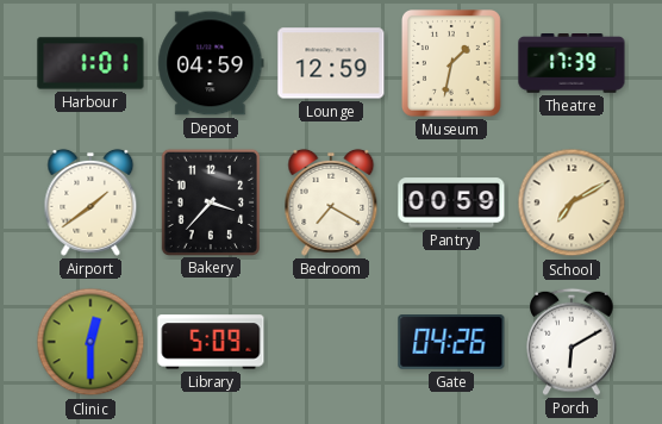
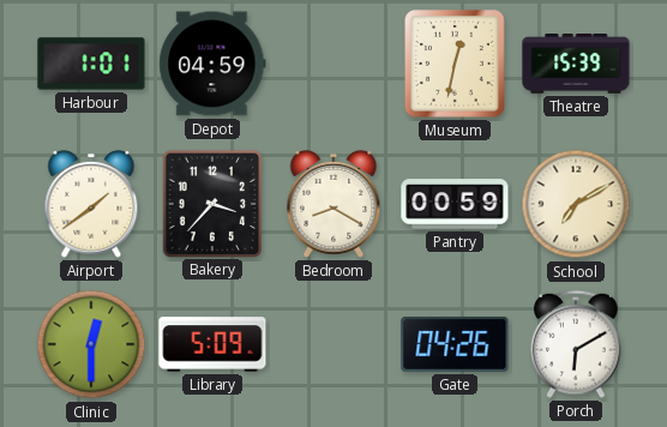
Lounge: 12:59 -> none
Museum: 1:32 -> 12:32
Theatre: 17:39 -> 15:39
Bedroom: 7:20 -> 8:20
